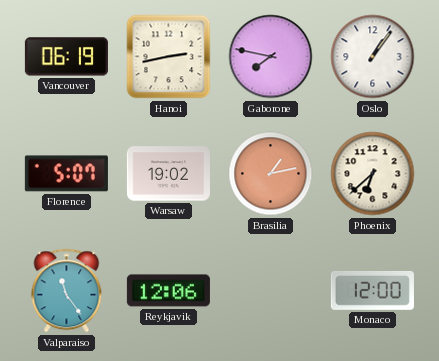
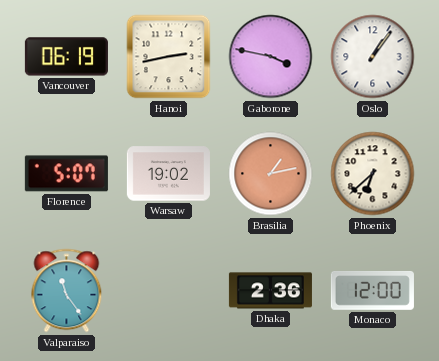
Gaborone: 7:47 -> 3:47
Reykjavik: 12:06 -> none
Dhaka: none -> 2:36
